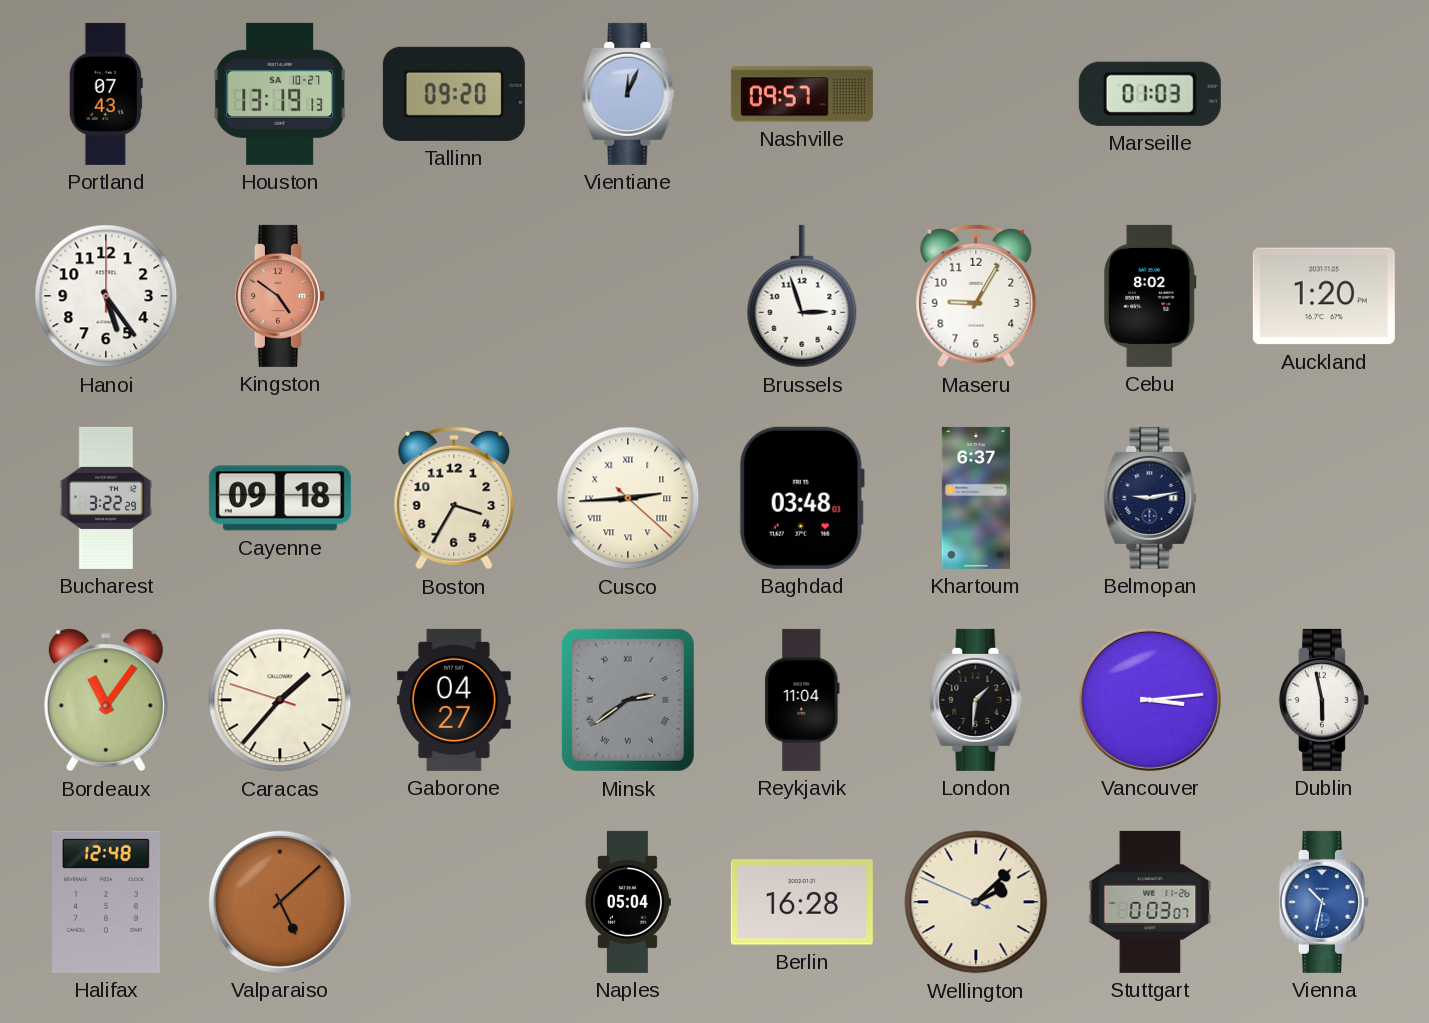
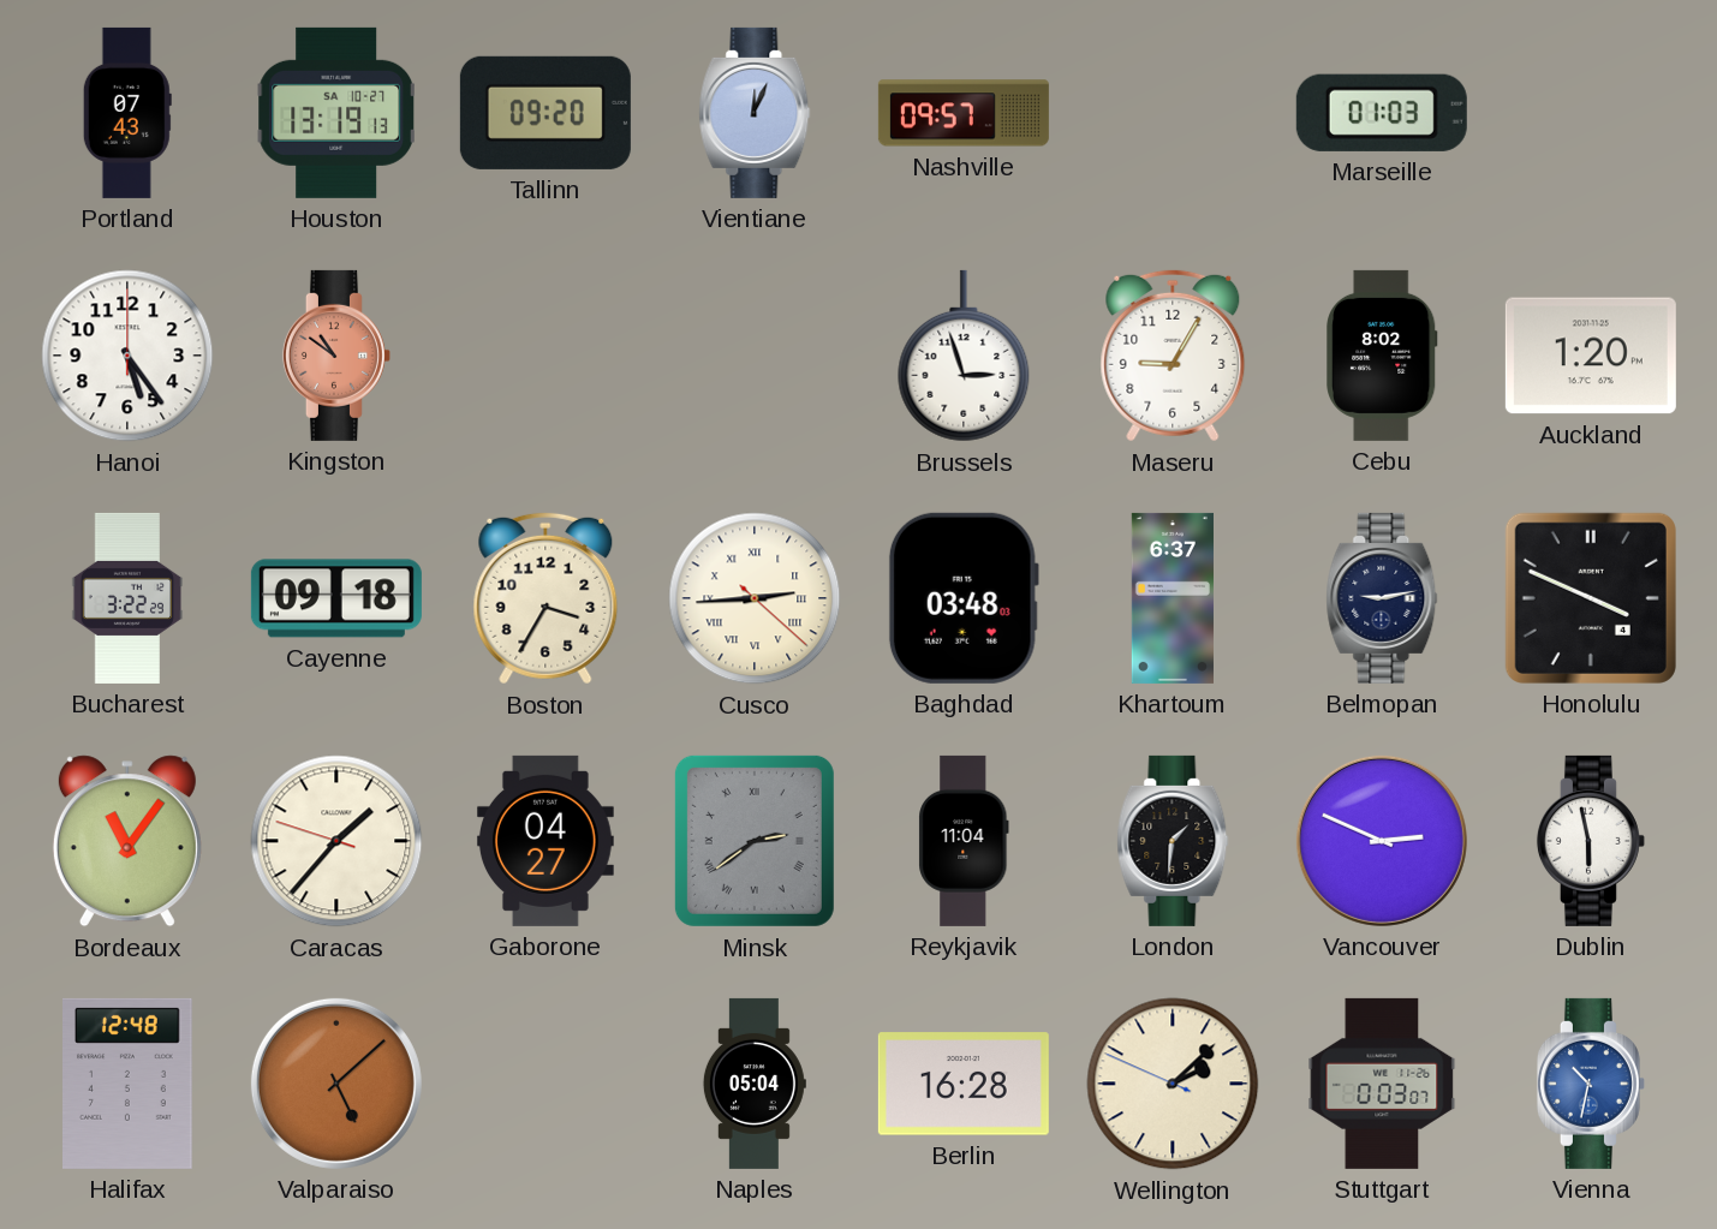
Kingston: 4:51 -> 10:51
Honolulu: none -> 3:49
Vancouver: 3:14 -> 2:49
